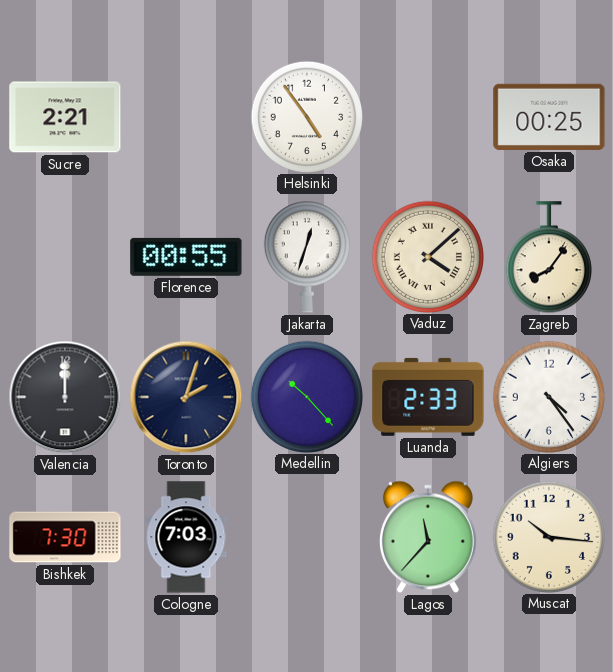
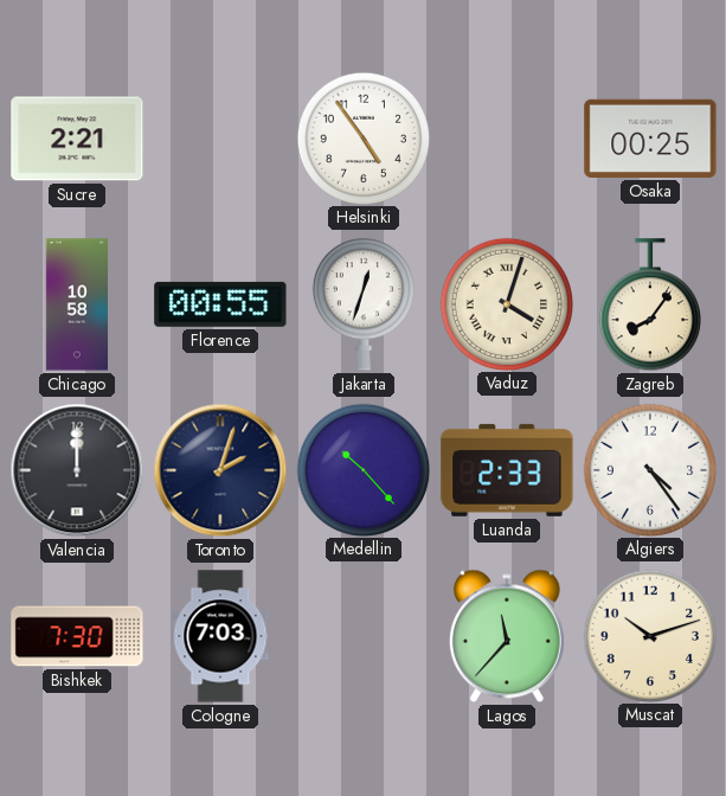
Chicago: none -> 10:58
Vaduz: 4:08 -> 4:03
Muscat: 10:16 -> 10:12
